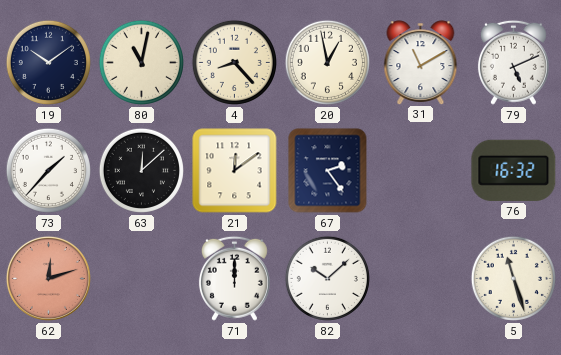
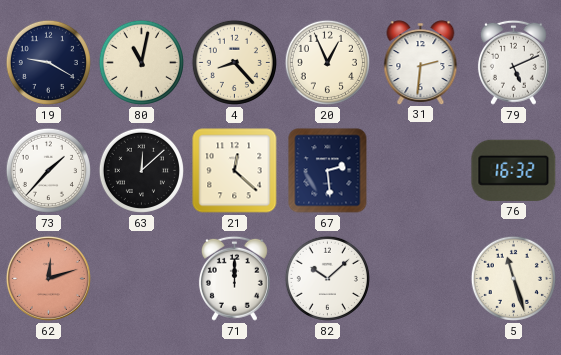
19: 10:09 -> 9:20
20: 12:58 -> 12:56
31: 11:10 -> 2:31
21: 12:09 -> 12:22
67: 2:24 -> 2:29
